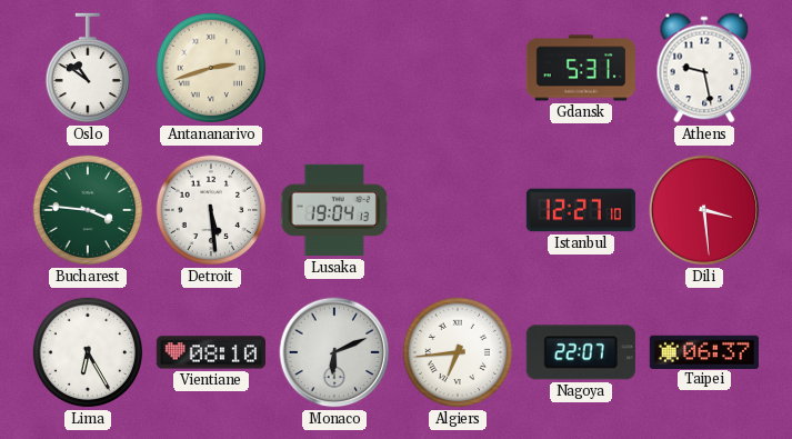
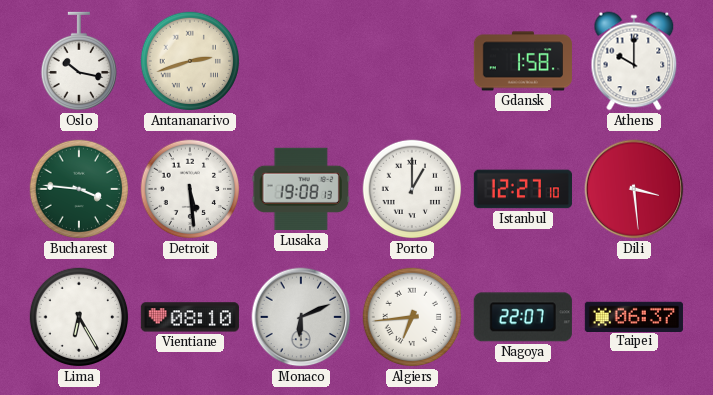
Oslo: 10:51 -> 10:17
Gdansk: 5:31 -> 1:58
Athens: 9:28 -> 10:00
Lusaka: 19:04 -> 19:08
Porto: none -> 1:00
